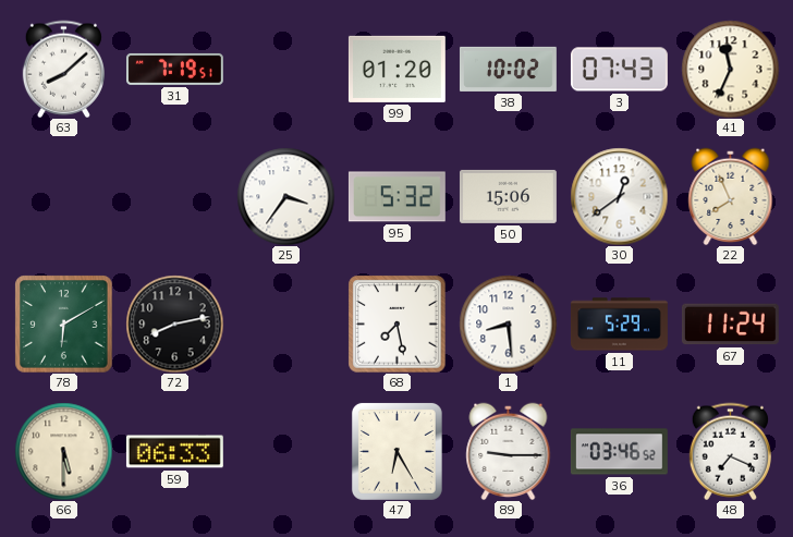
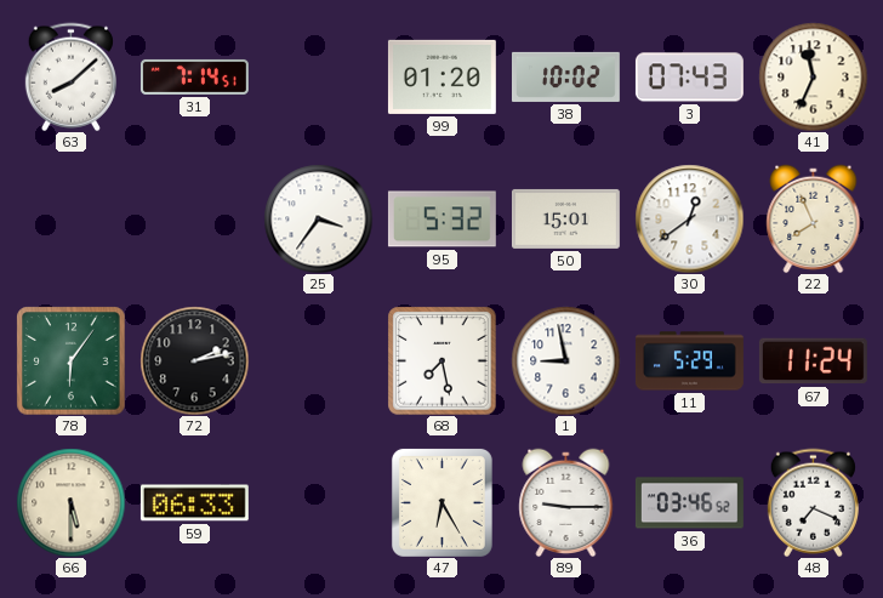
31: 7:19 -> 7:14
50: 15:06 -> 15:01
78: 6:10 -> 6:06
72: 8:13 -> 2:13
1: 8:29 -> 8:58
